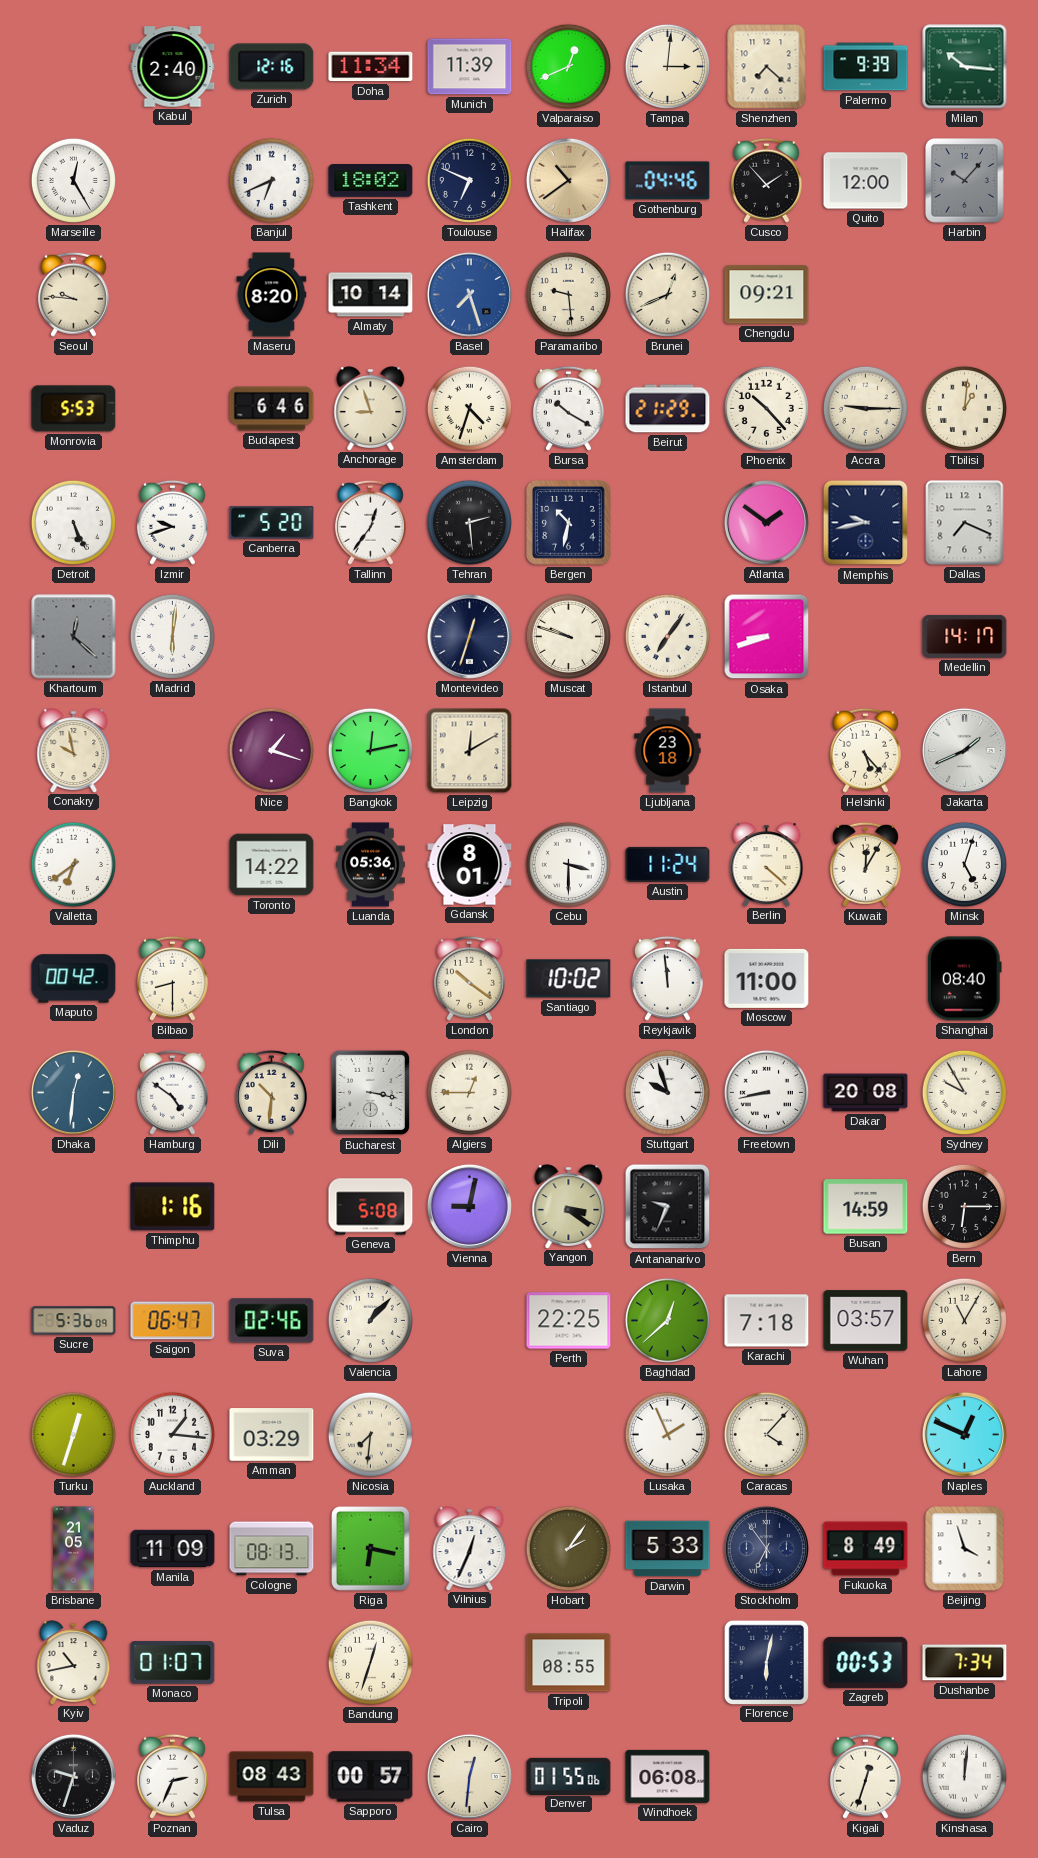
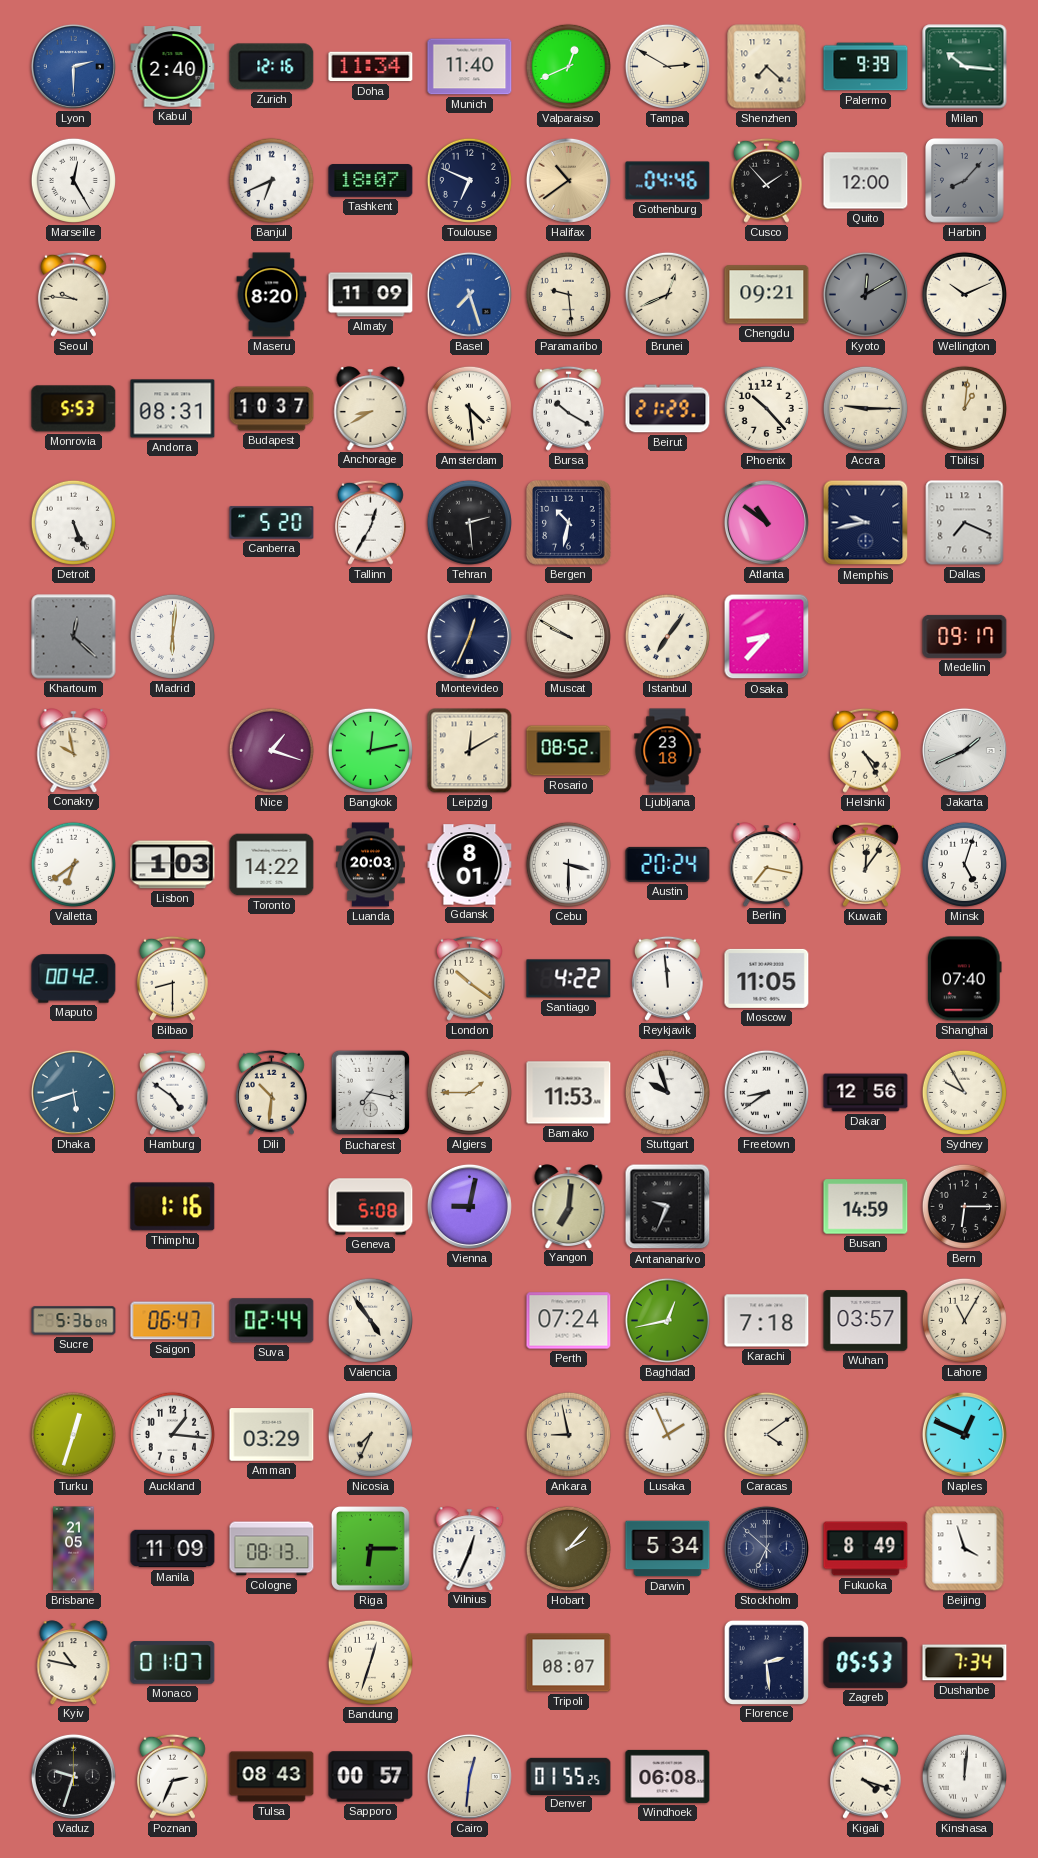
Lyon: none -> 2:30
Munich: 11:39 -> 11:40
Tampa: 3:01 -> 2:50
Tashkent: 18:02 -> 18:07
Harbin: 10:07 -> 8:07
Almaty: 10:14 -> 11:09
Kyoto: none -> 12:10
Wellington: none -> 10:11
Andorra: none -> 08:31
Budapest: 6:46 -> 10:37
Anchorage: 8:57 -> 8:40
Amsterdam: 4:33 -> 4:29
Izmir: 9:42 -> none
Tallinn: 12:36 -> 12:35
Atlanta: 1:51 -> 10:51
Montevideo: 12:33 -> 12:34
Muscat: 9:48 -> 9:50
Osaka: 8:42 -> 8:37
Medellin: 14:17 -> 09:17
Rosario: none -> 08:52
Helsinki: 5:23 -> 4:25
Lisbon: none -> 1:03
Luanda: 05:36 -> 20:03
Austin: 11:24 -> 20:24
Berlin: 4:22 -> 7:17
Kuwait: 12:05 -> 12:06
Santiago: 10:02 -> 4:22
Moscow: 11:00 -> 11:05
Shanghai: 08:40 -> 07:40
Dhaka: 12:31 -> 5:42
Bucharest: 3:17 -> 7:17
Algiers: 12:45 -> 1:45
Bamako: none -> 11:53
Freetown: 8:43 -> 8:39
Dakar: 20:08 -> 12:56
Yangon: 3:21 -> 7:01
Suva: 02:46 -> 02:44
Valencia: 1:07 -> 4:54
Perth: 22:25 -> 07:24
Baghdad: 12:38 -> 12:43
Nicosia: 7:31 -> 7:34
Ankara: none -> 8:58
Caracas: 4:07 -> 4:09
Riga: 6:17 -> 6:15
Hobart: 2:06 -> 2:07
Darwin: 5:33 -> 5:34
Stockholm: 6:54 -> 6:52
Kyiv: 10:43 -> 10:47
Tripoli: 08:55 -> 08:07
Florence: 6:02 -> 2:29
Zagreb: 00:53 -> 05:53
Denver: 01:55:06 -> 01:55:25
Kigali: 12:33 -> 4:18
